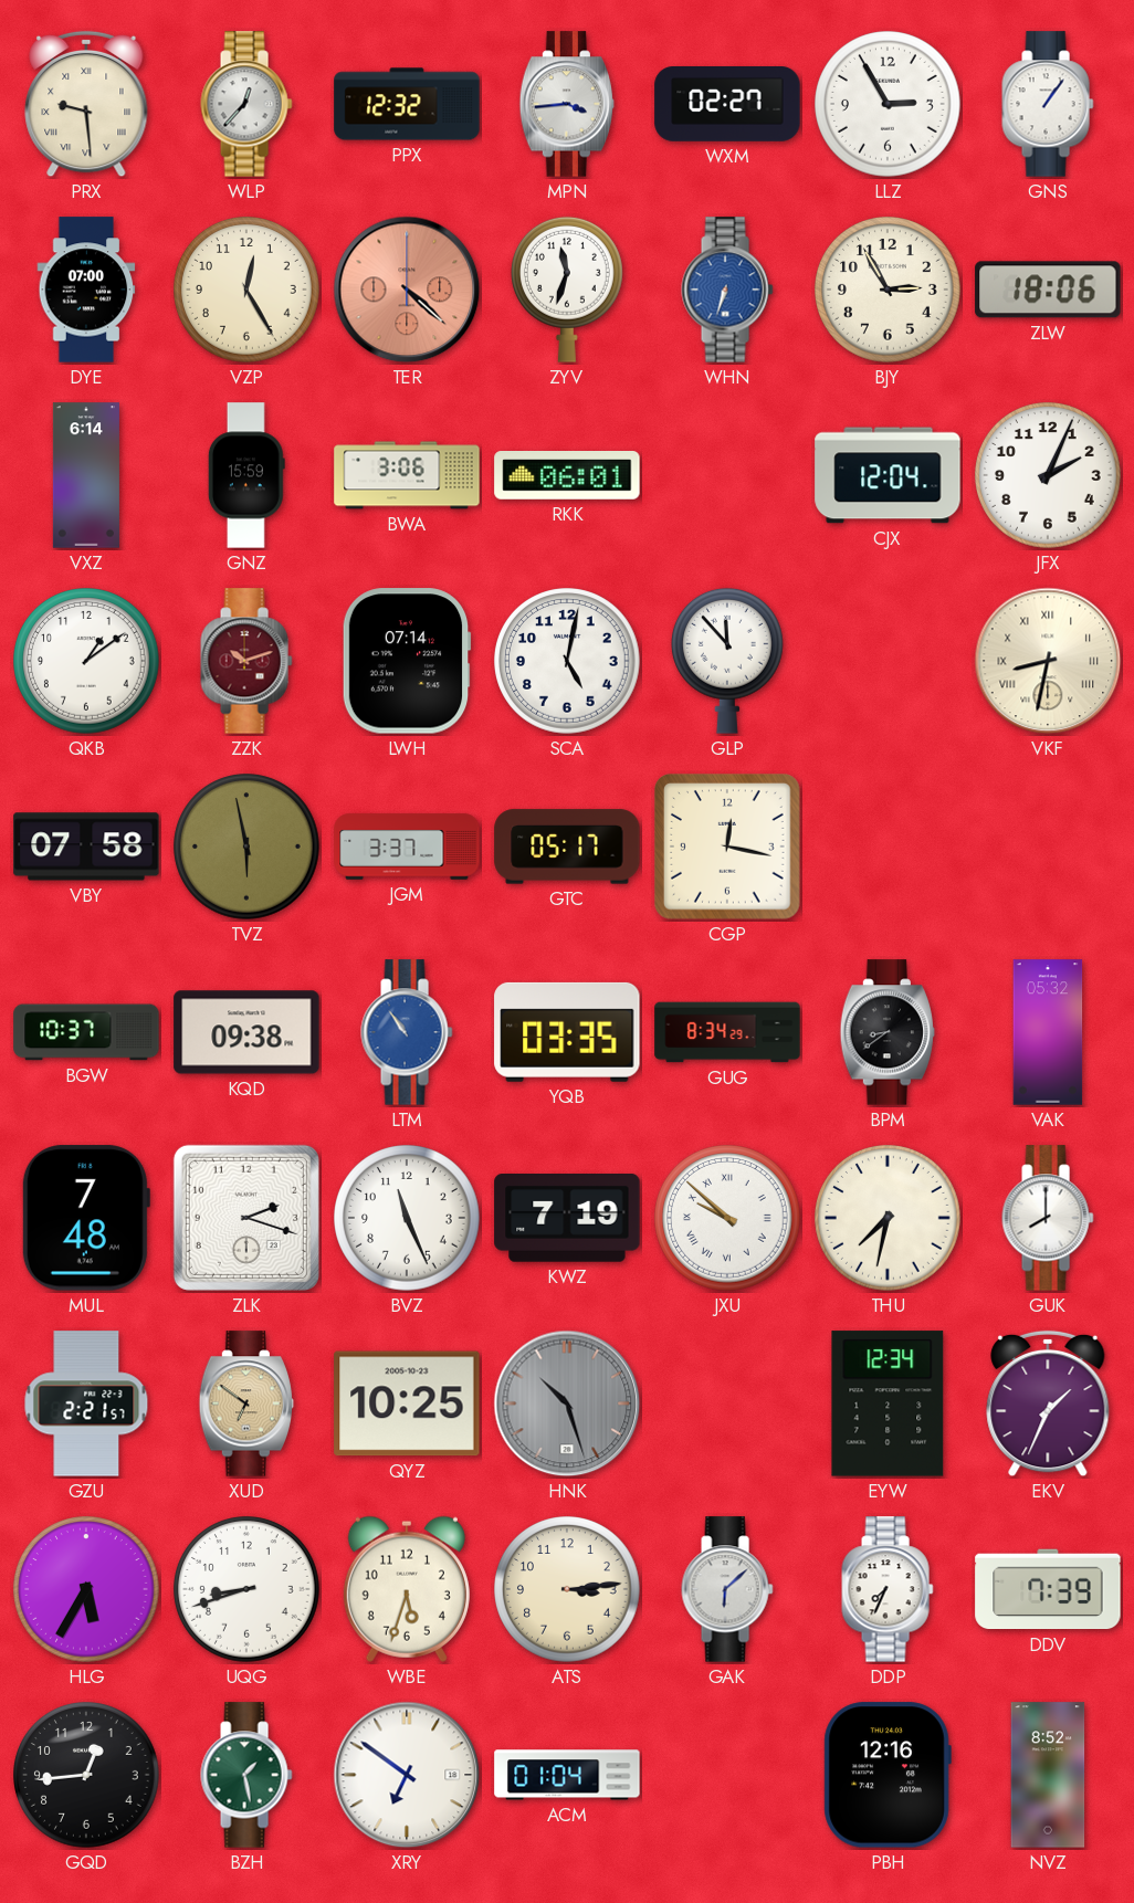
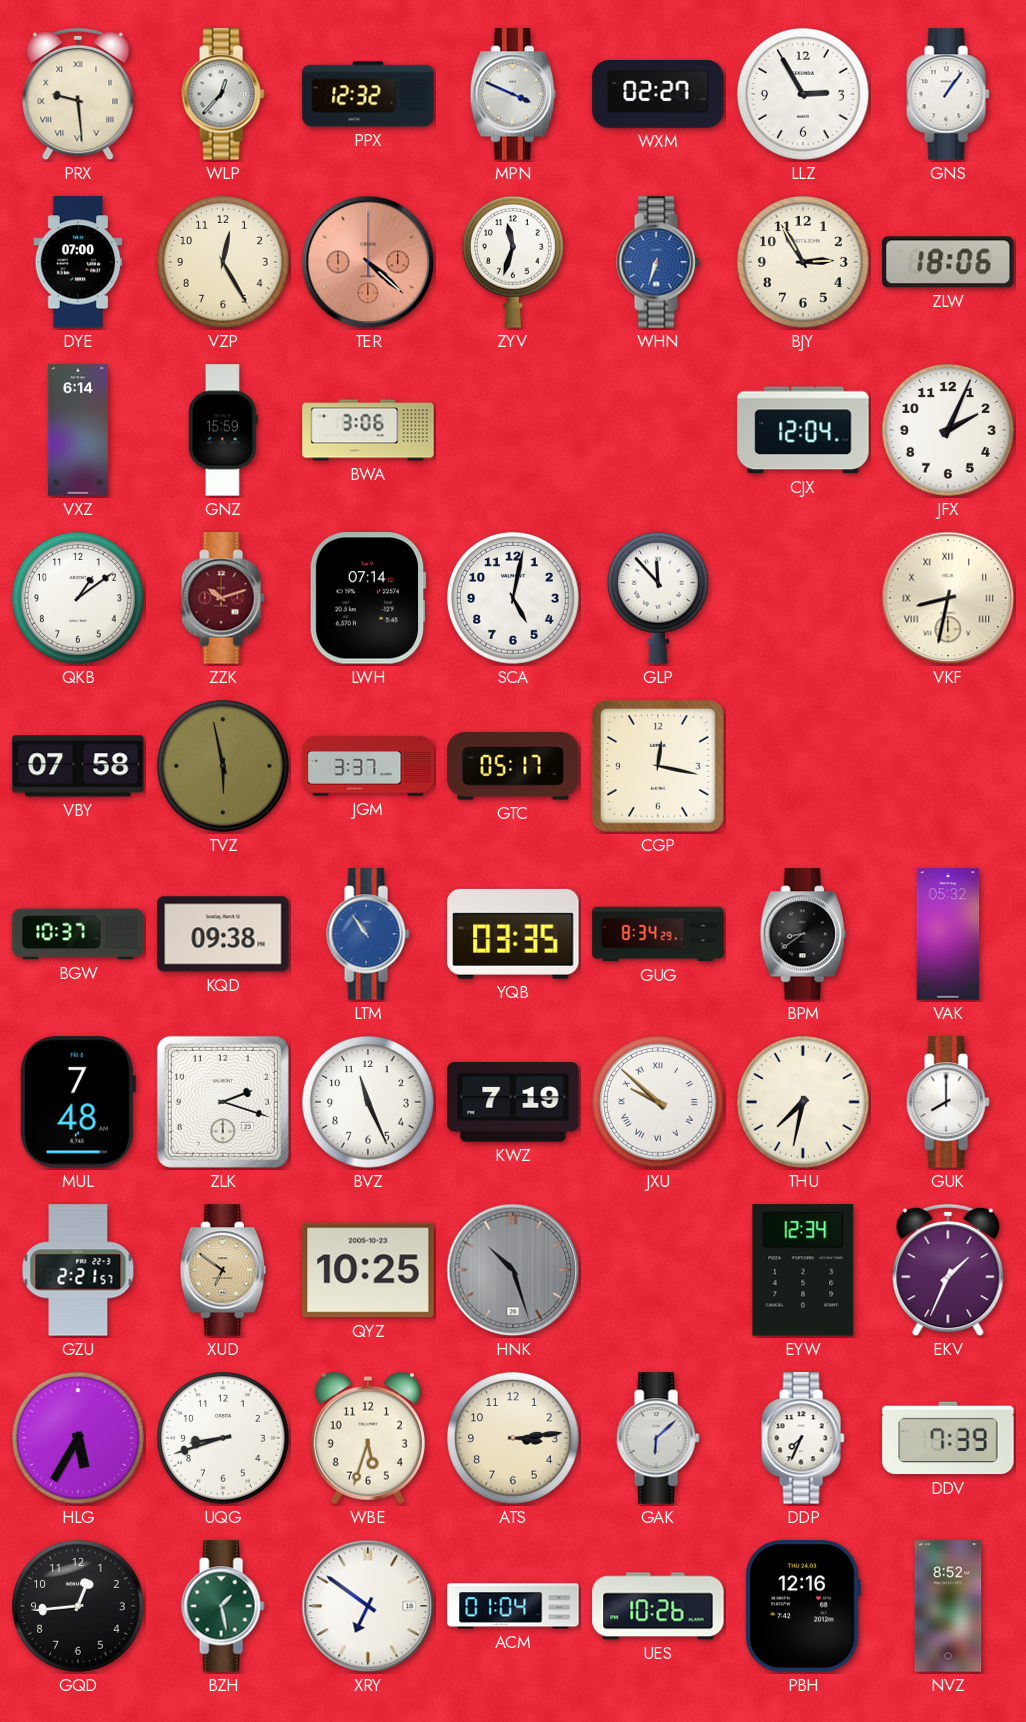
MPN: 3:44 -> 3:49
RKK: 06:01 -> none
UES: none -> 10:26
